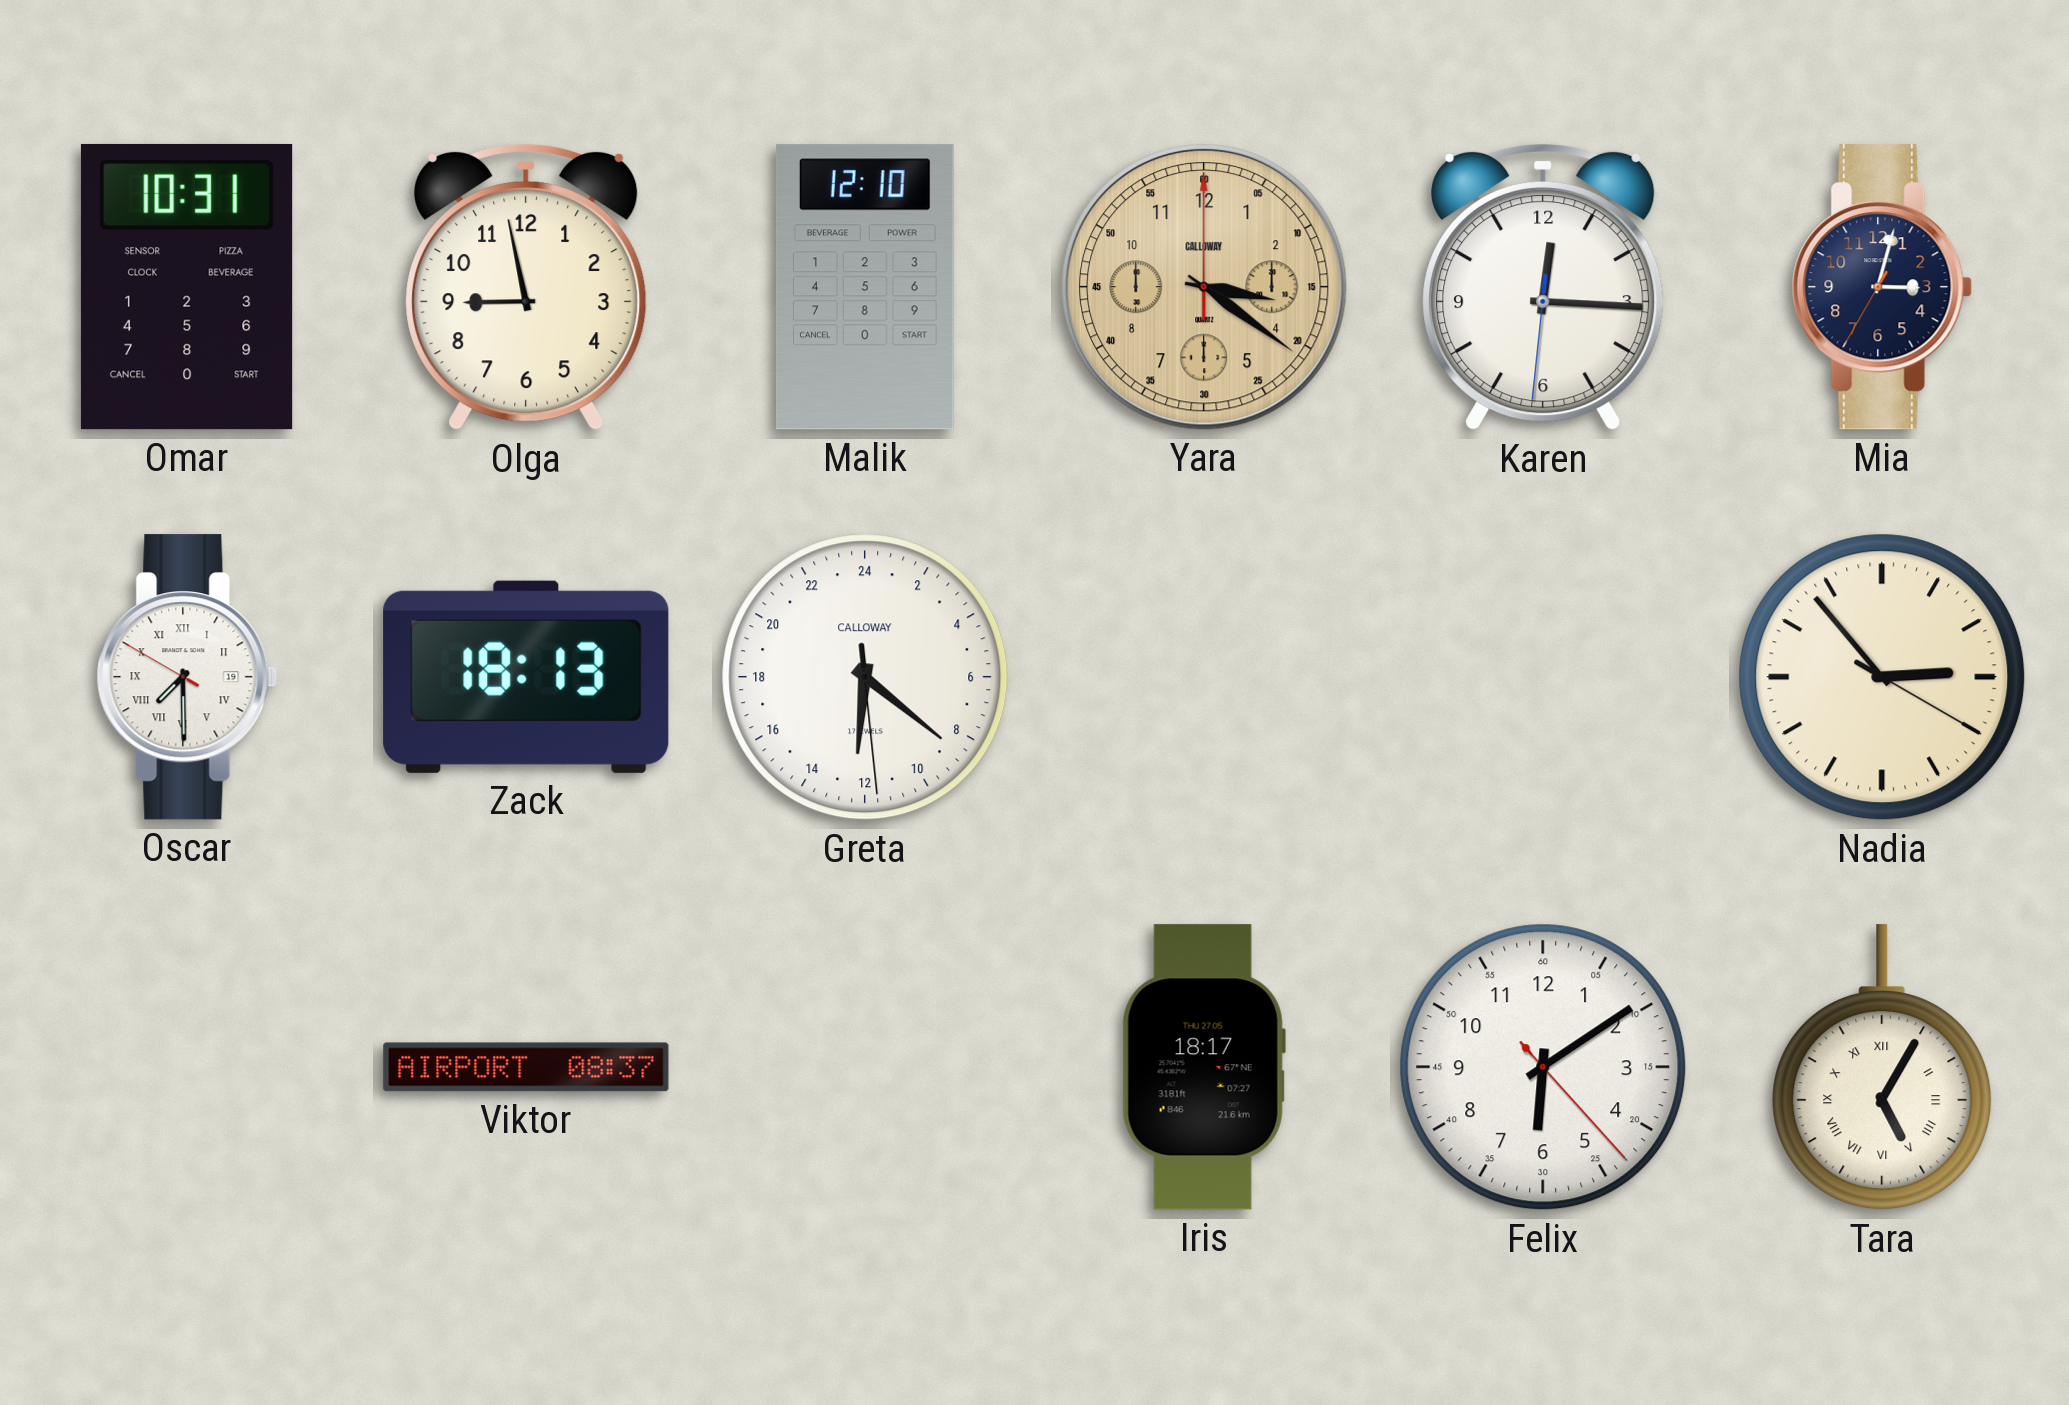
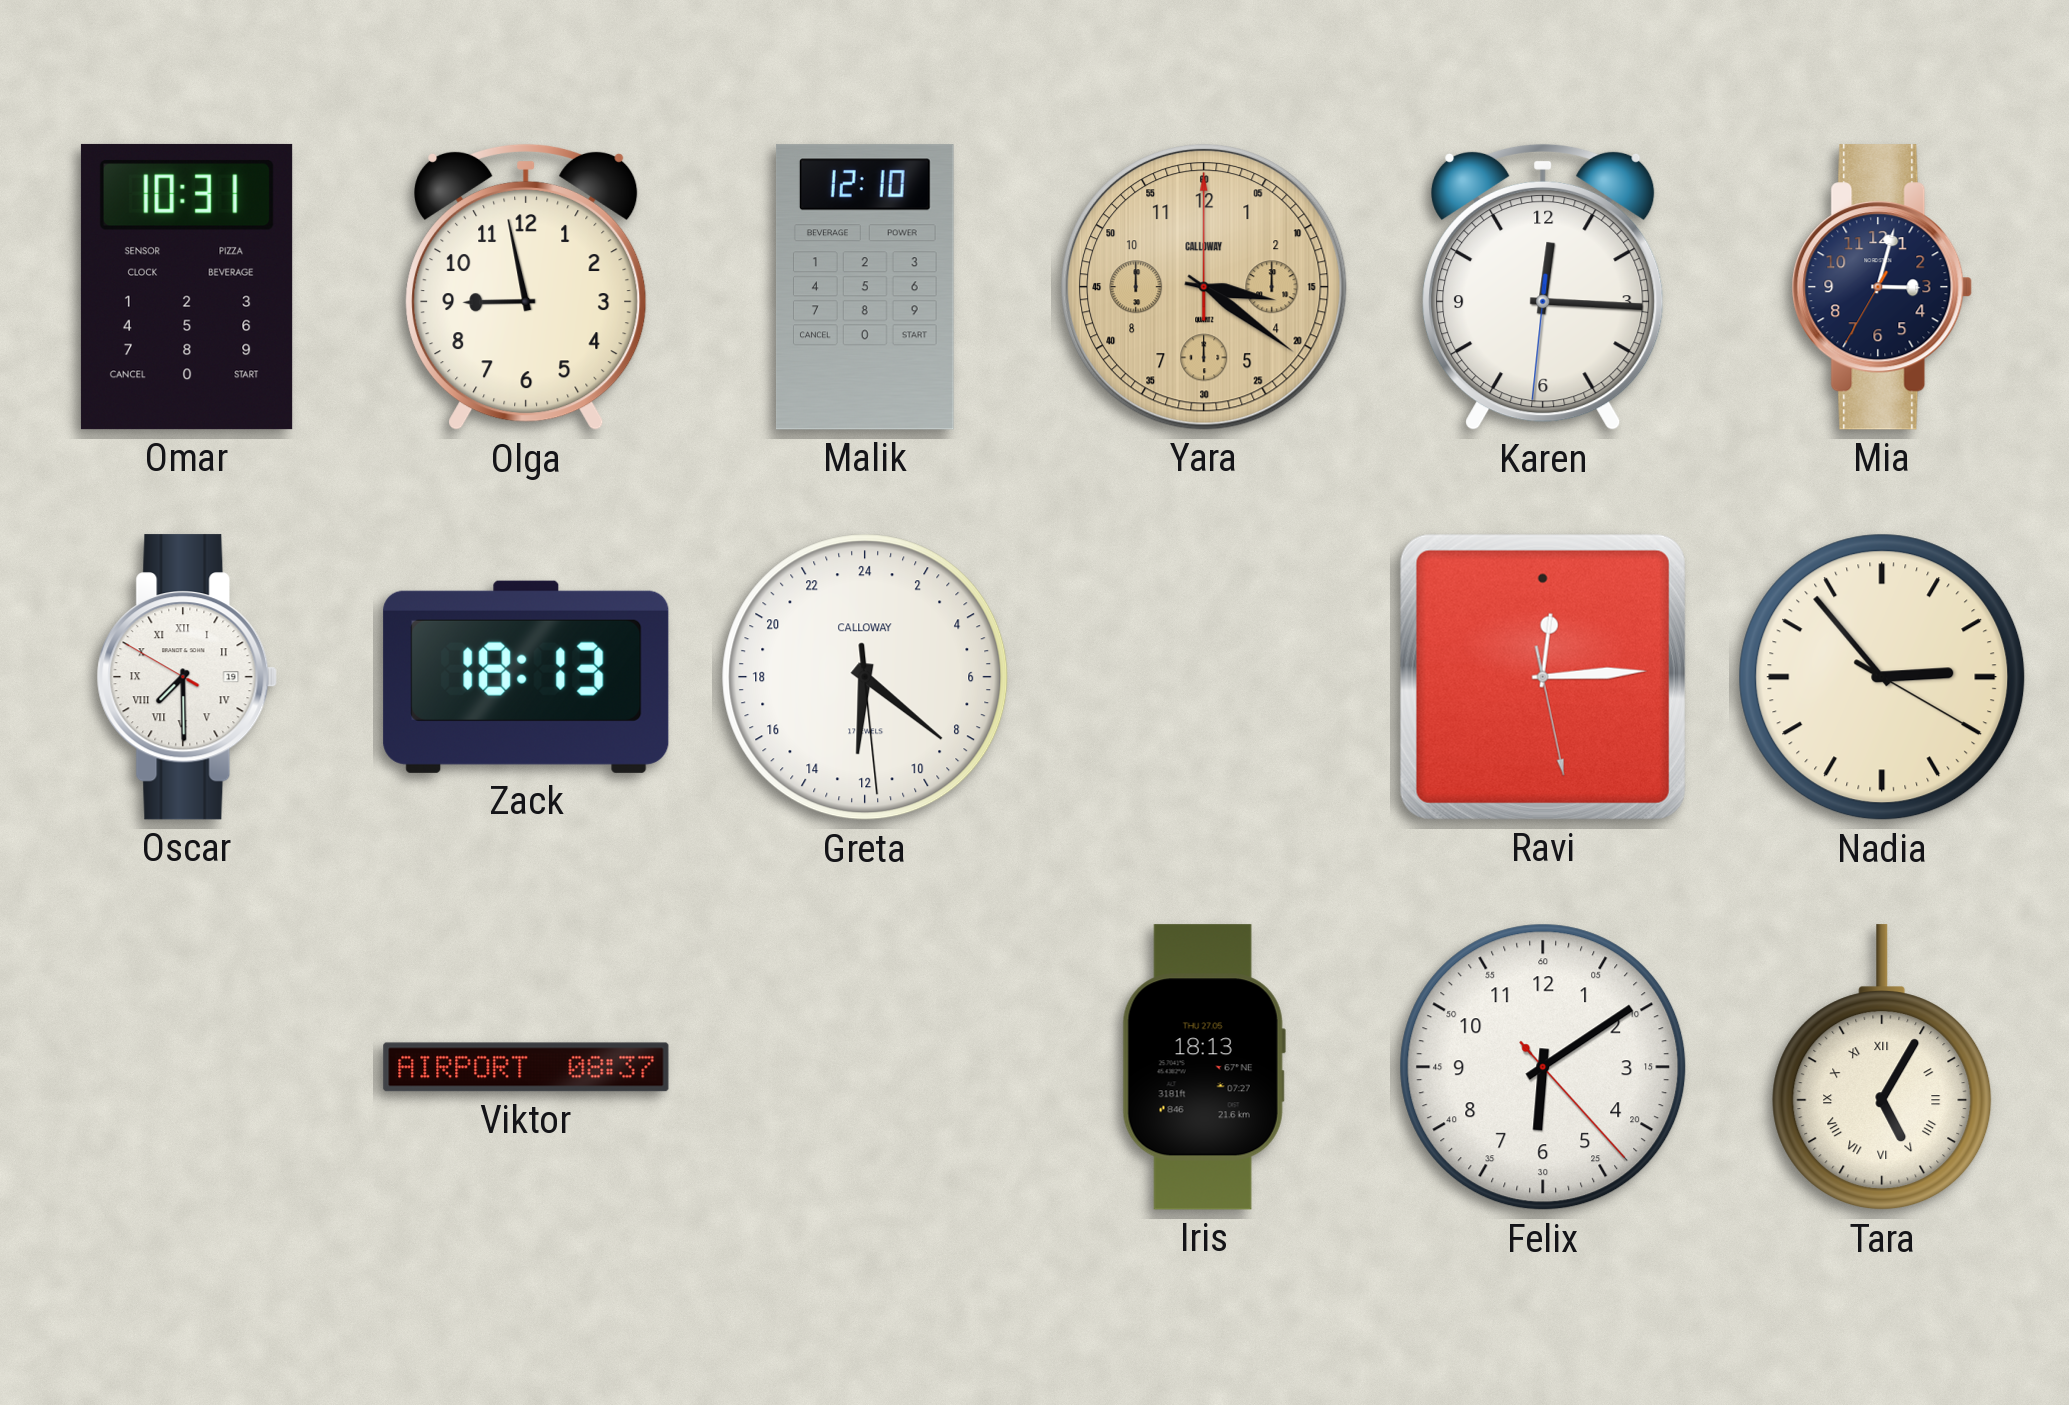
Ravi: none -> 12:14
Iris: 18:17 -> 18:13
